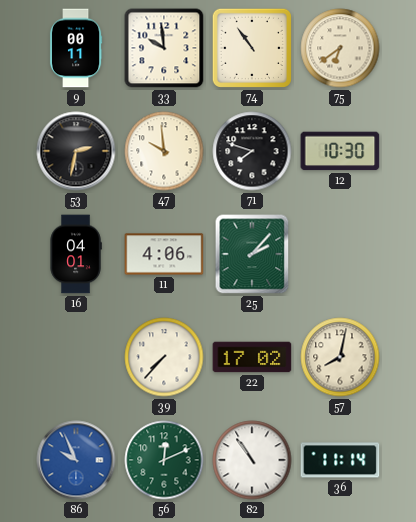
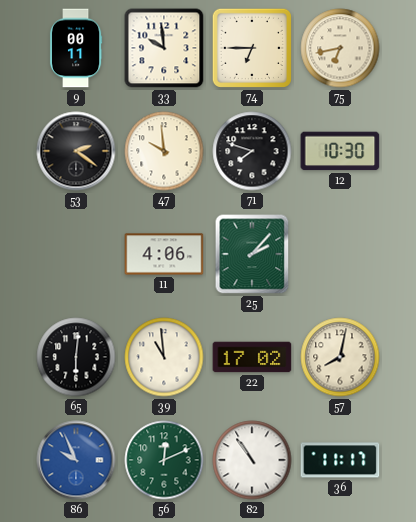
74: 10:54 -> 6:45
75: 6:39 -> 6:43
53: 2:32 -> 2:21
16: 04:01 -> none
65: none -> 6:01
39: 7:37 -> 10:59
36: 11:14 -> 11:17
